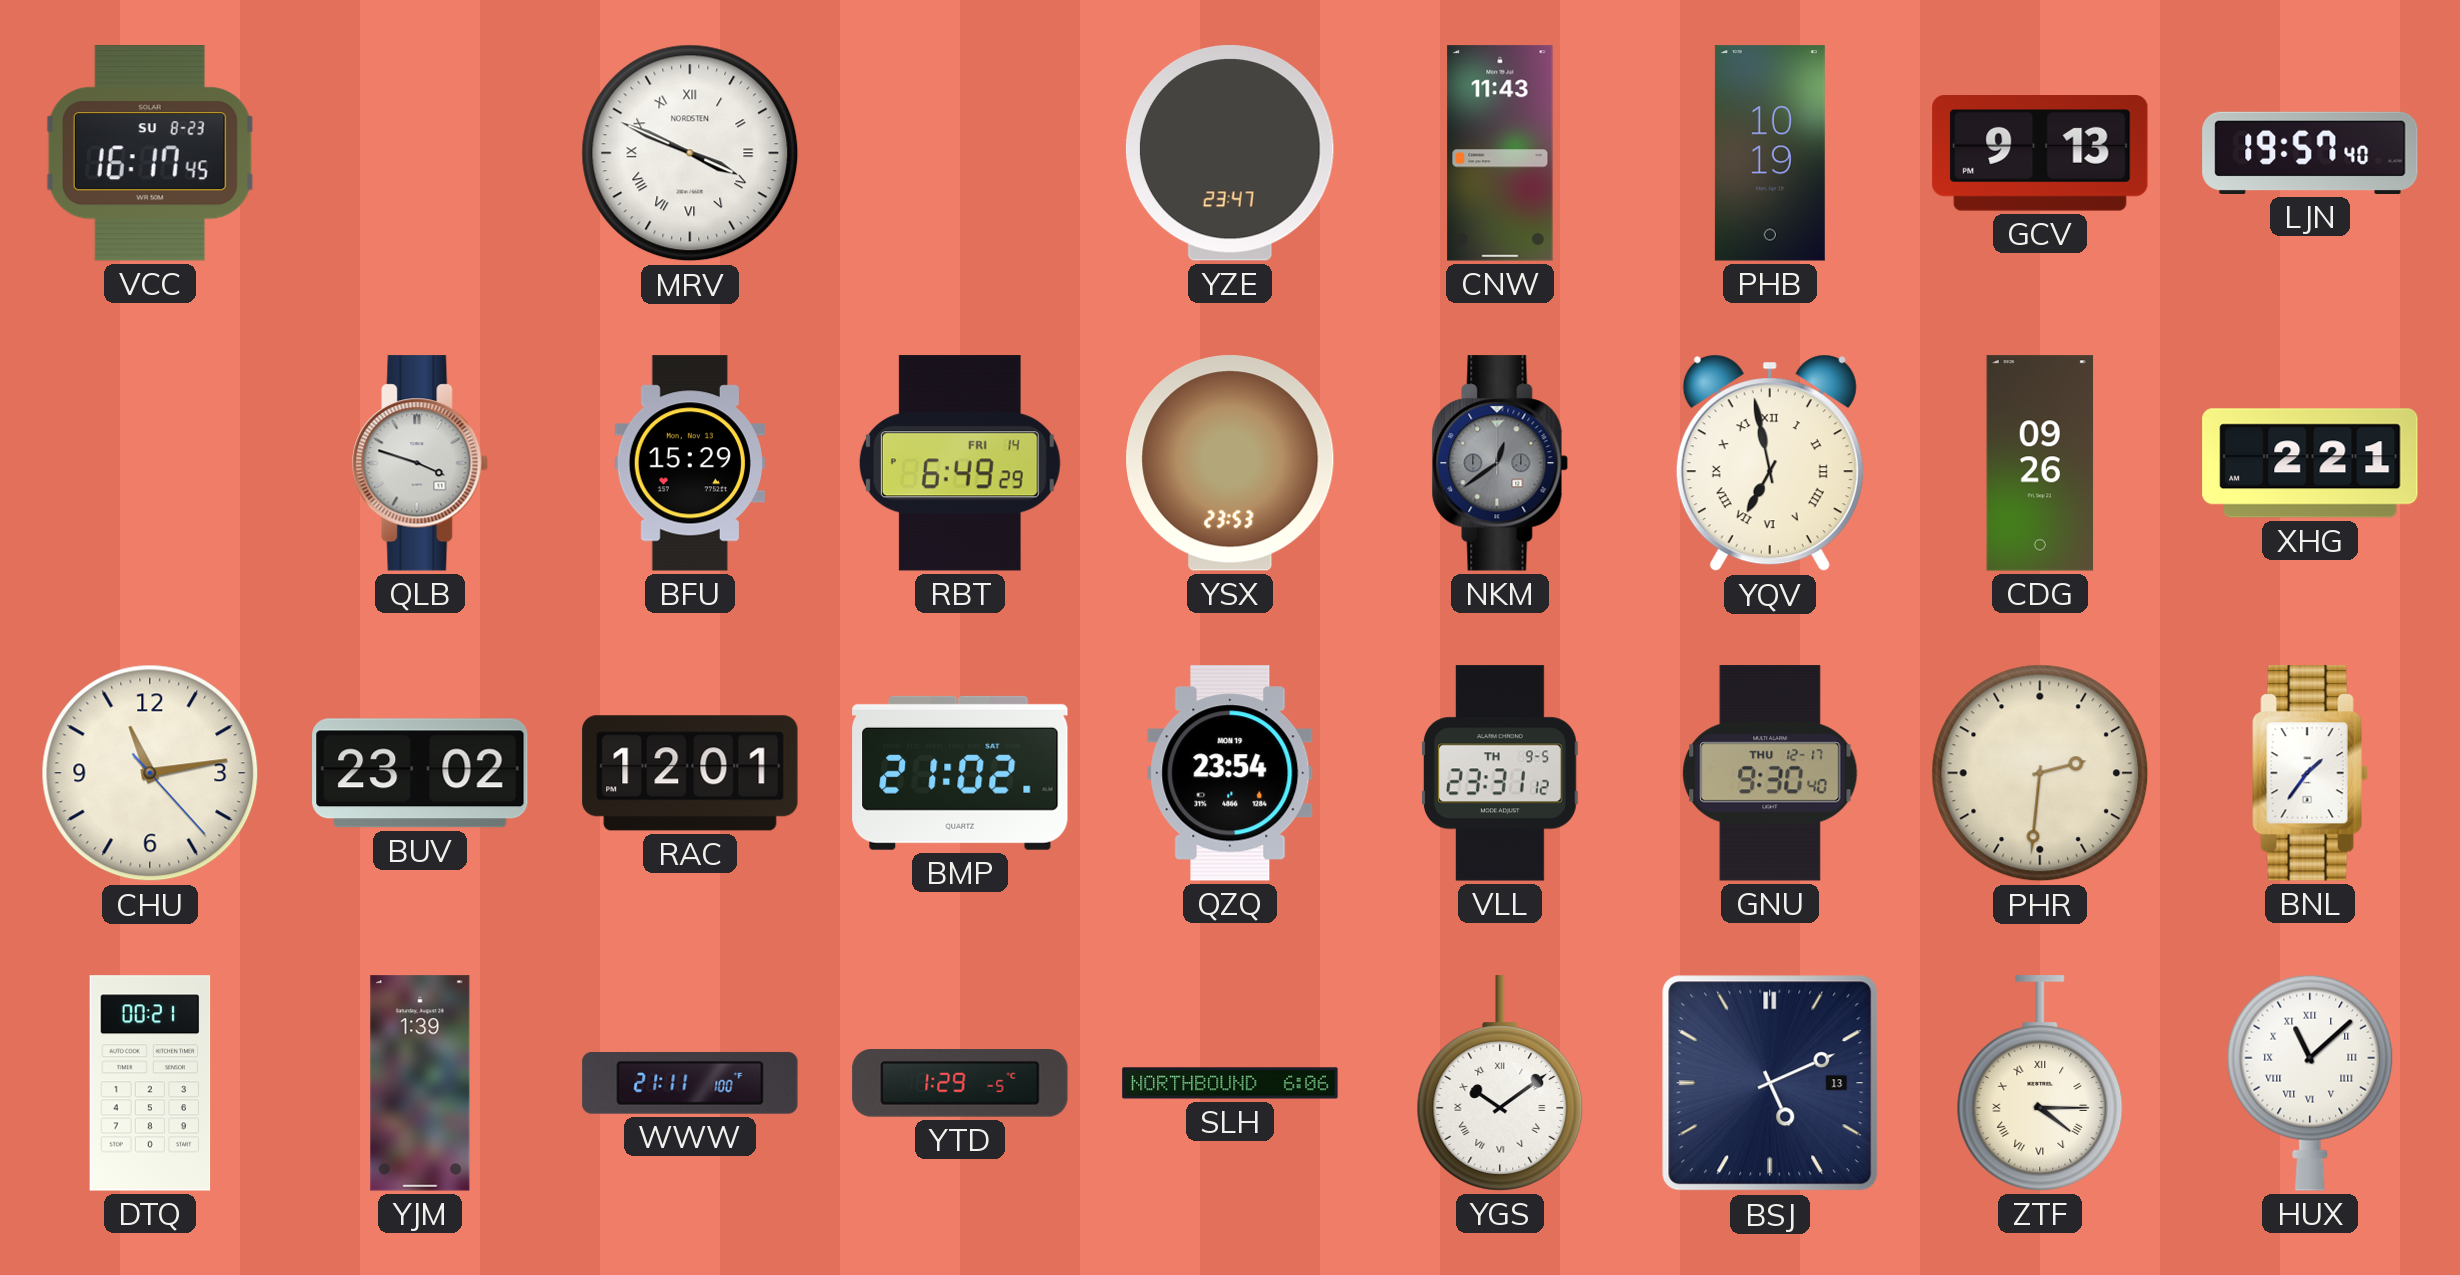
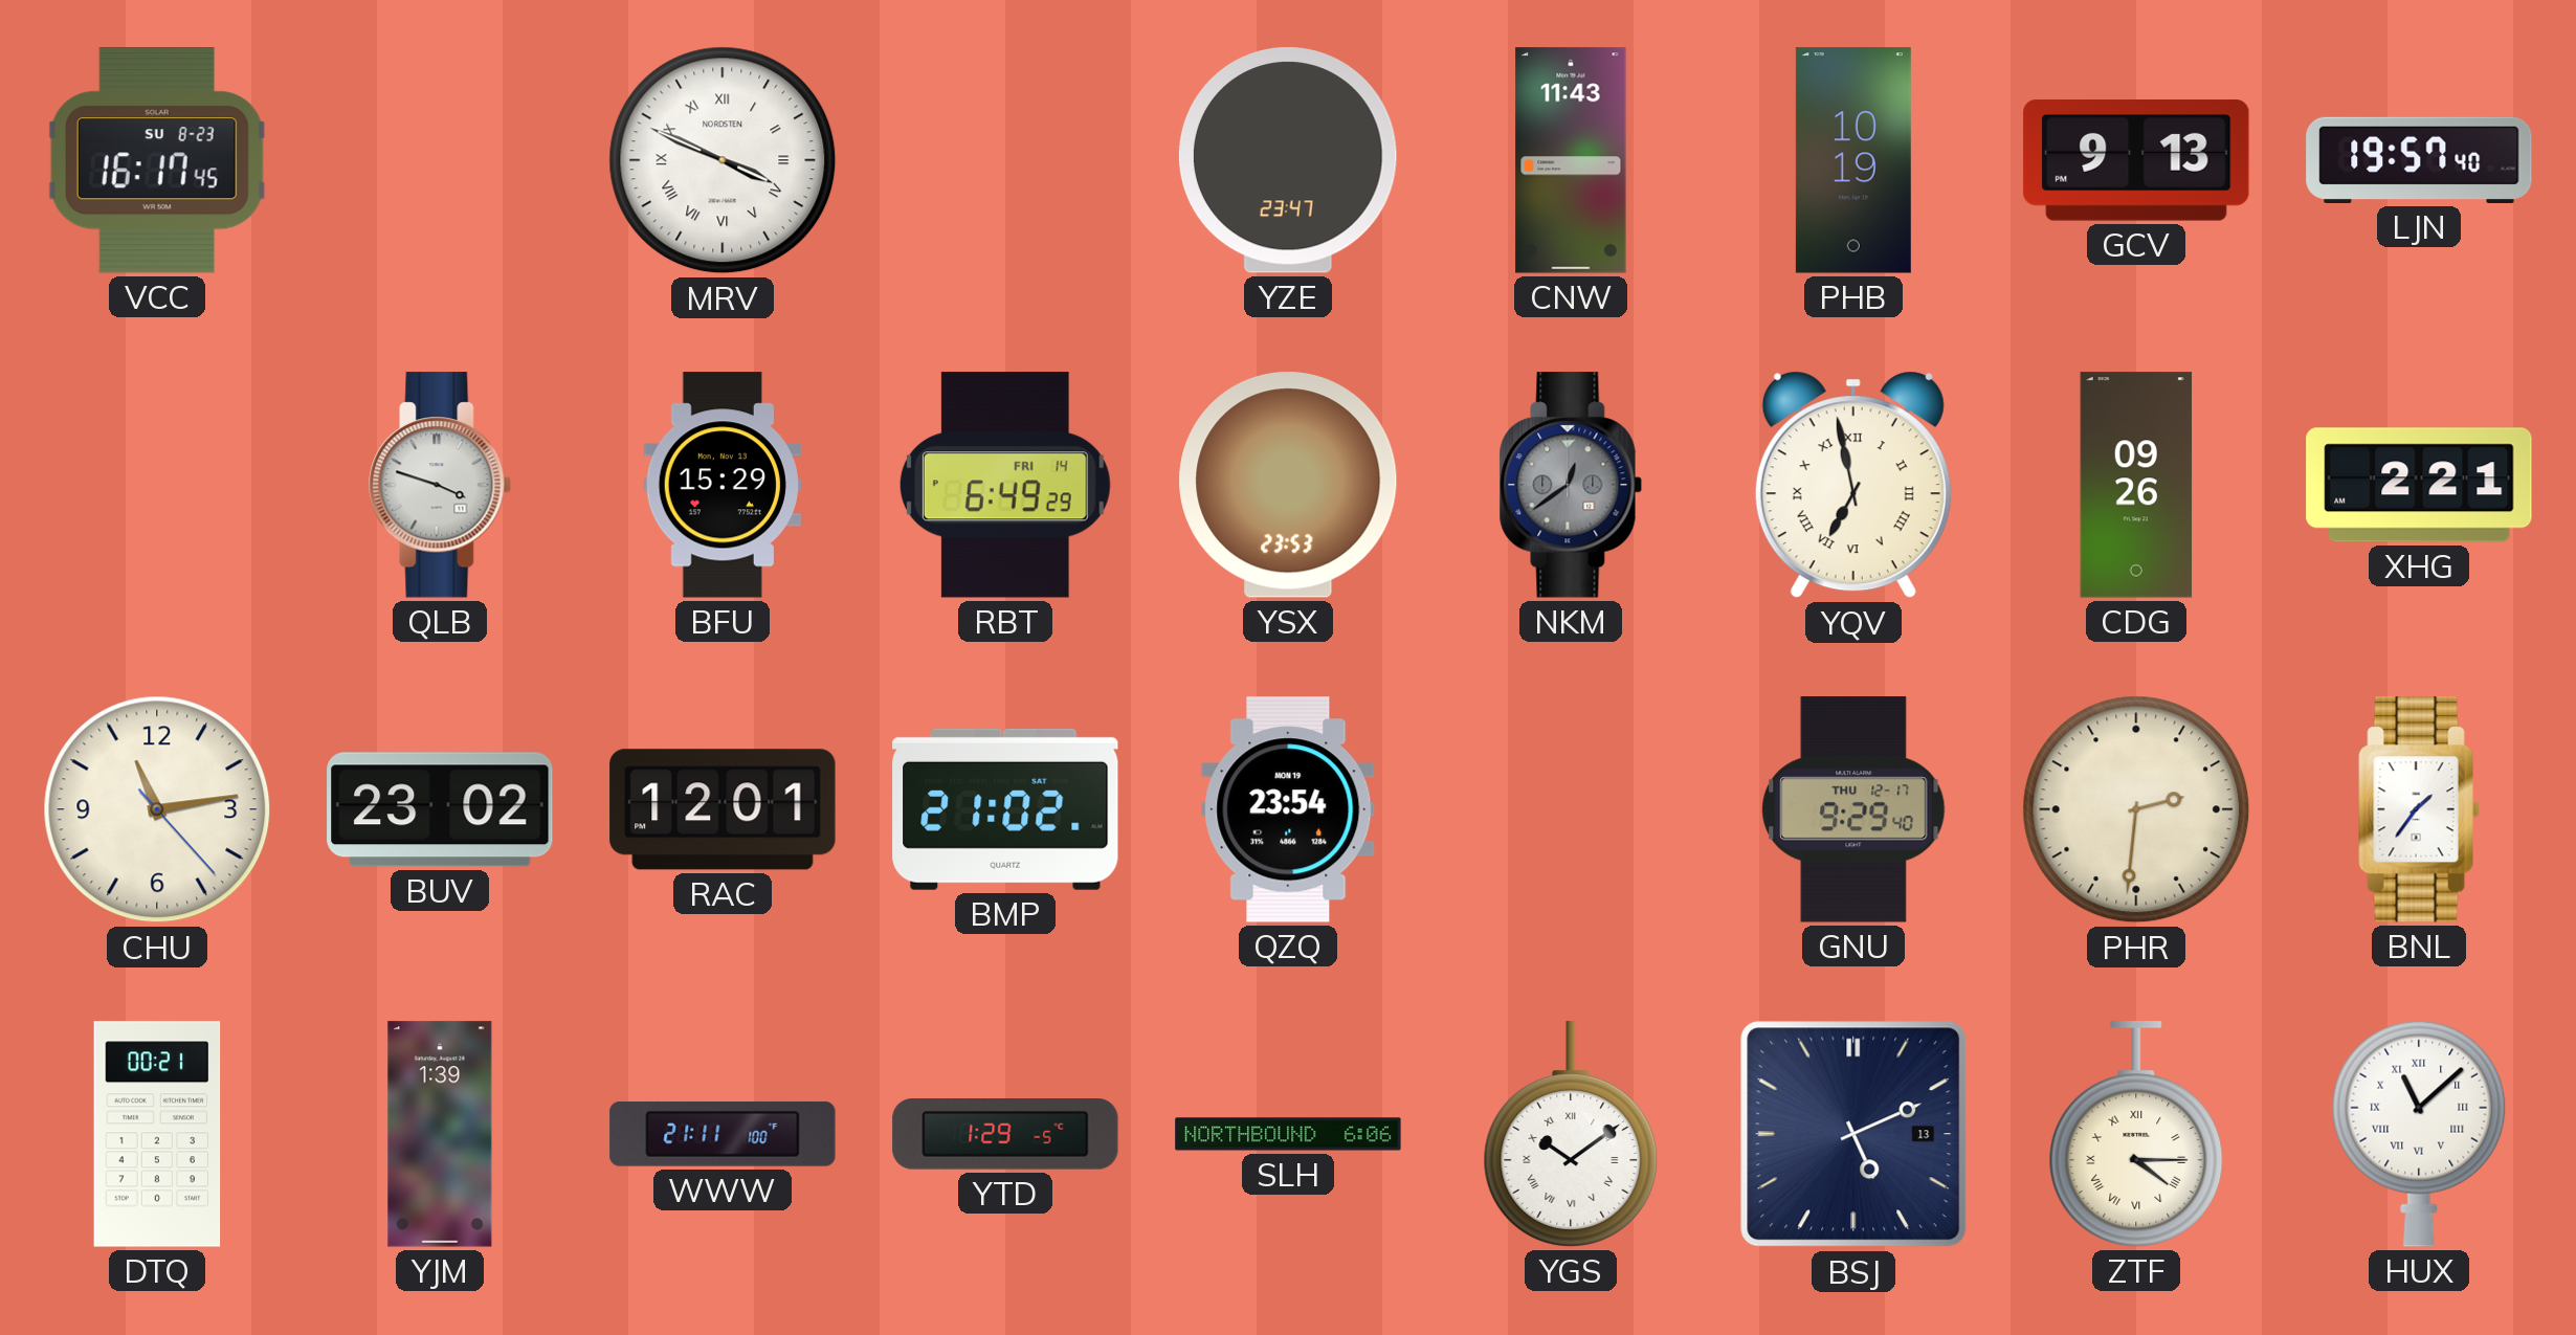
VLL: 23:31 -> none
GNU: 9:30 -> 9:29
